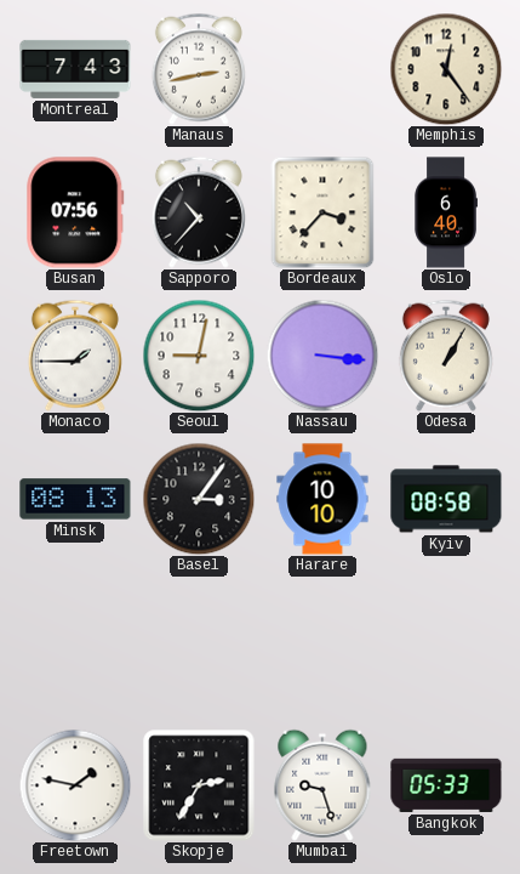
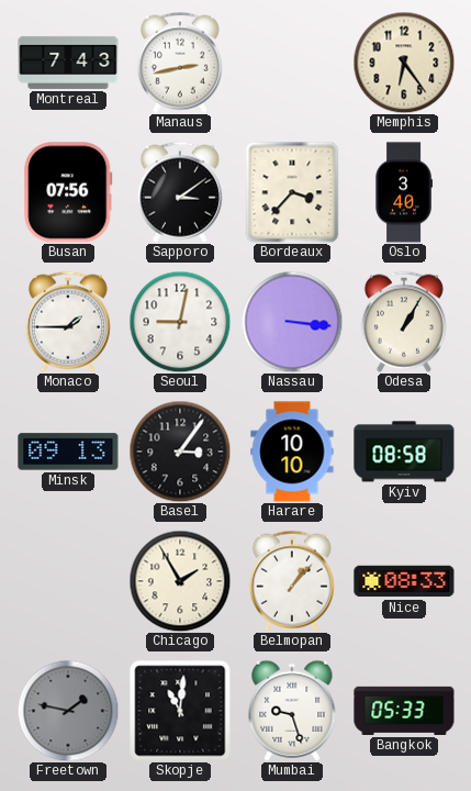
Memphis: 12:24 -> 6:24
Sapporo: 10:37 -> 3:09
Oslo: 6:40 -> 3:40
Minsk: 08:13 -> 09:13
Chicago: none -> 1:55
Belmopan: none -> 1:07
Nice: none -> 08:33
Freetown dial: white -> grey
Skopje: 2:35 -> 11:01
